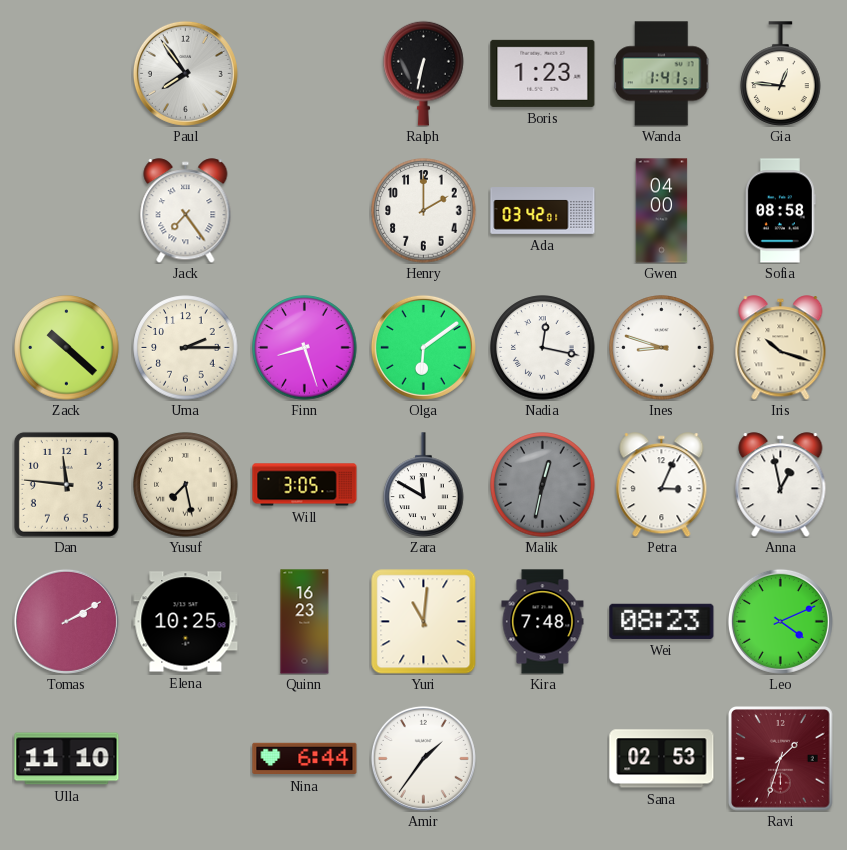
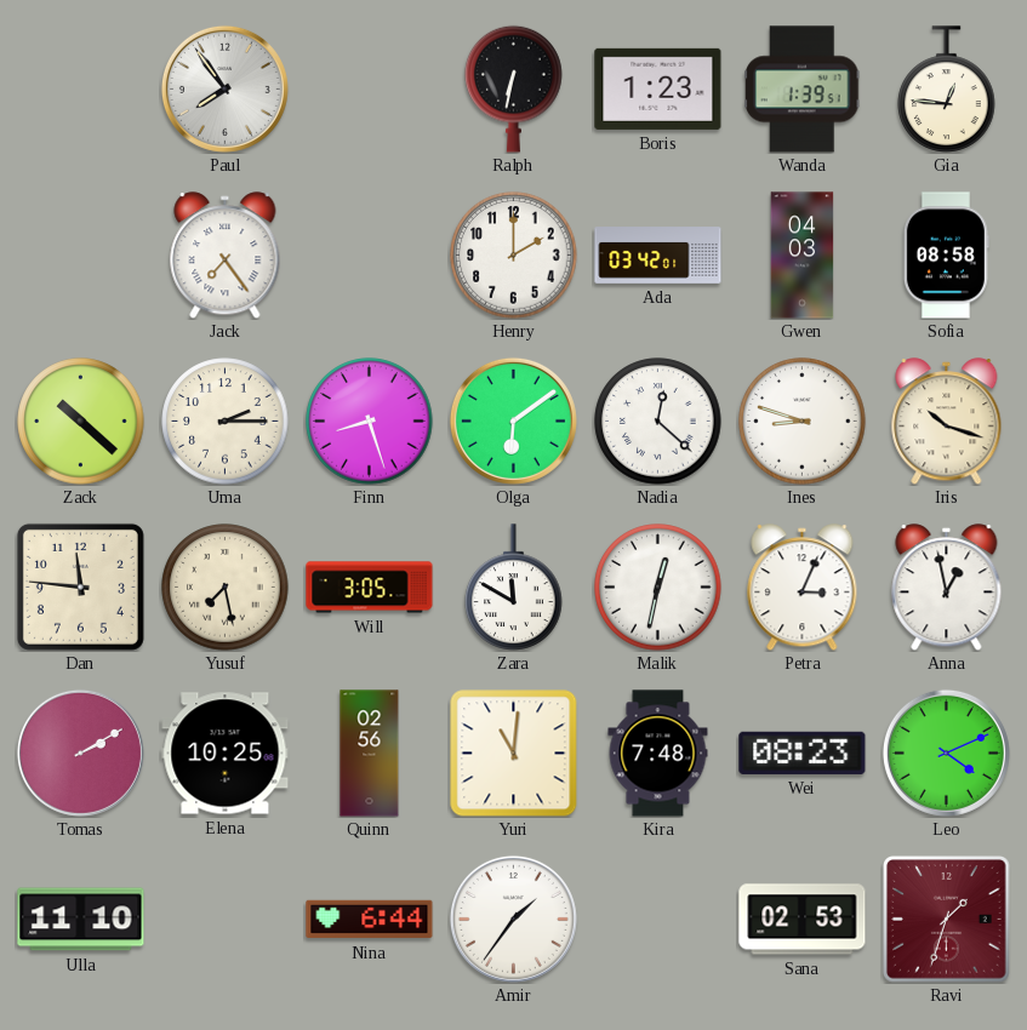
Wanda: 1:41 -> 1:39
Gwen: 04:00 -> 04:03
Nadia: 12:17 -> 12:22
Malik dial: grey -> white
Quinn: 16:23 -> 02:56
